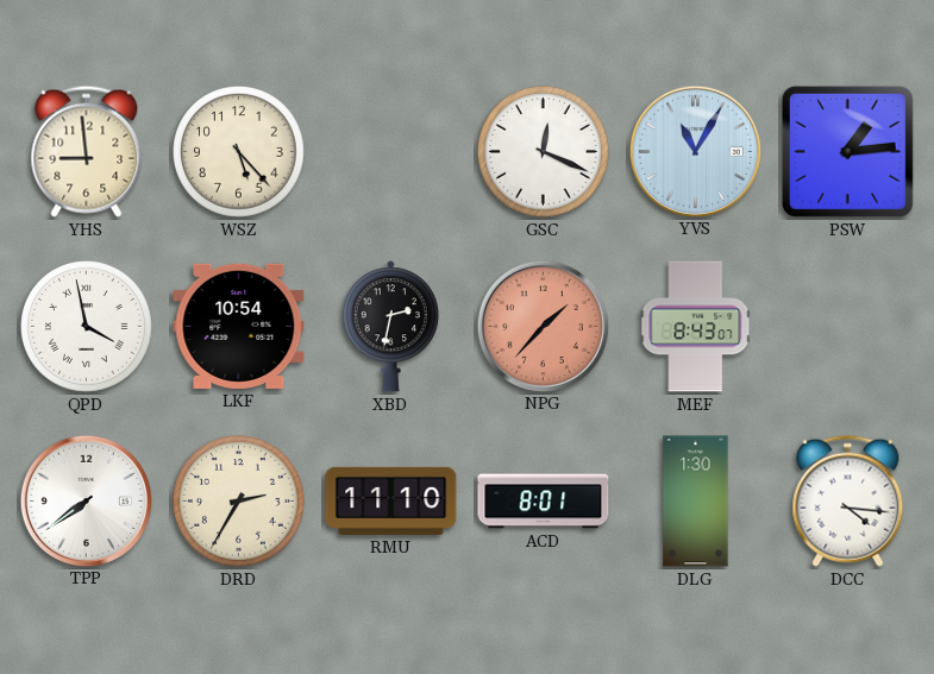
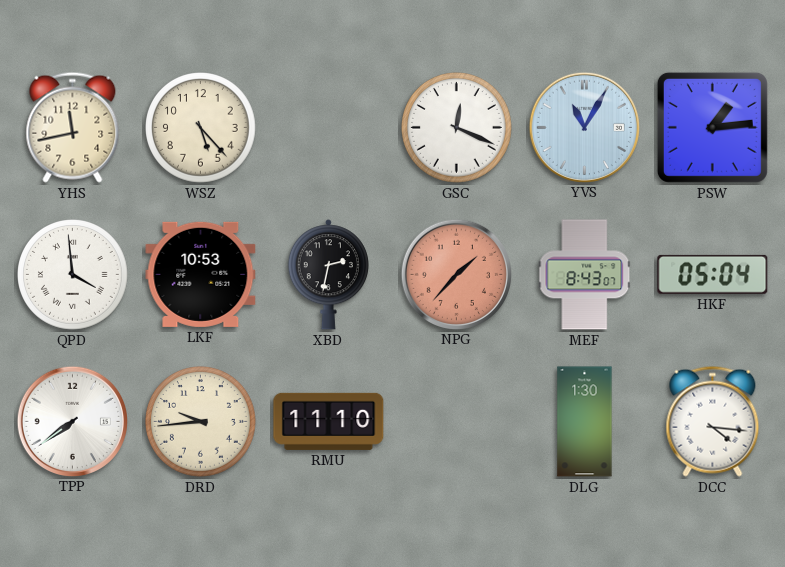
YHS: 8:59 -> 11:43
QPD: 3:58 -> 3:59
LKF: 10:54 -> 10:53
HKF: none -> 05:04
DRD: 2:35 -> 9:44
ACD: 8:01 -> none
